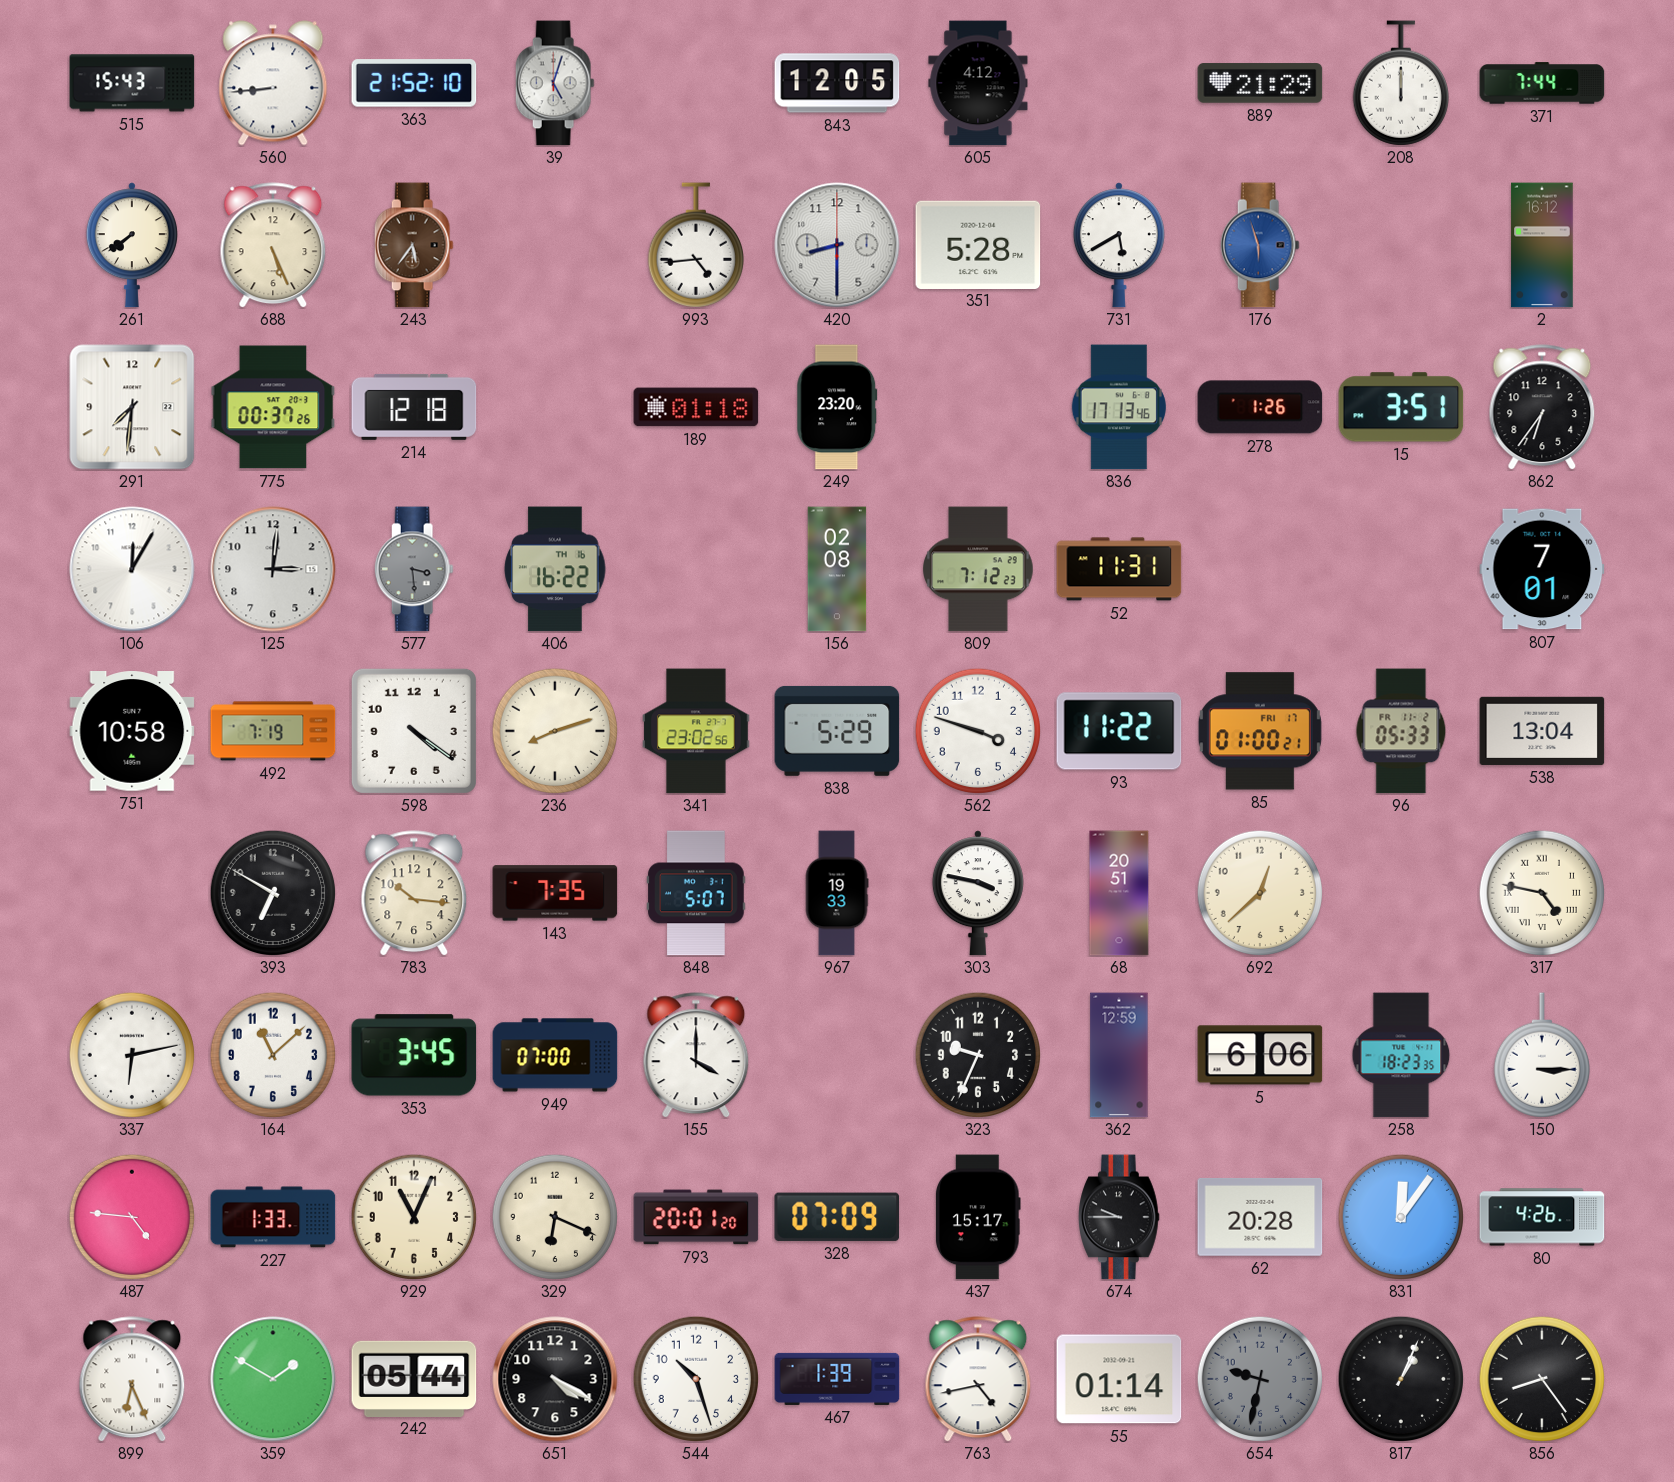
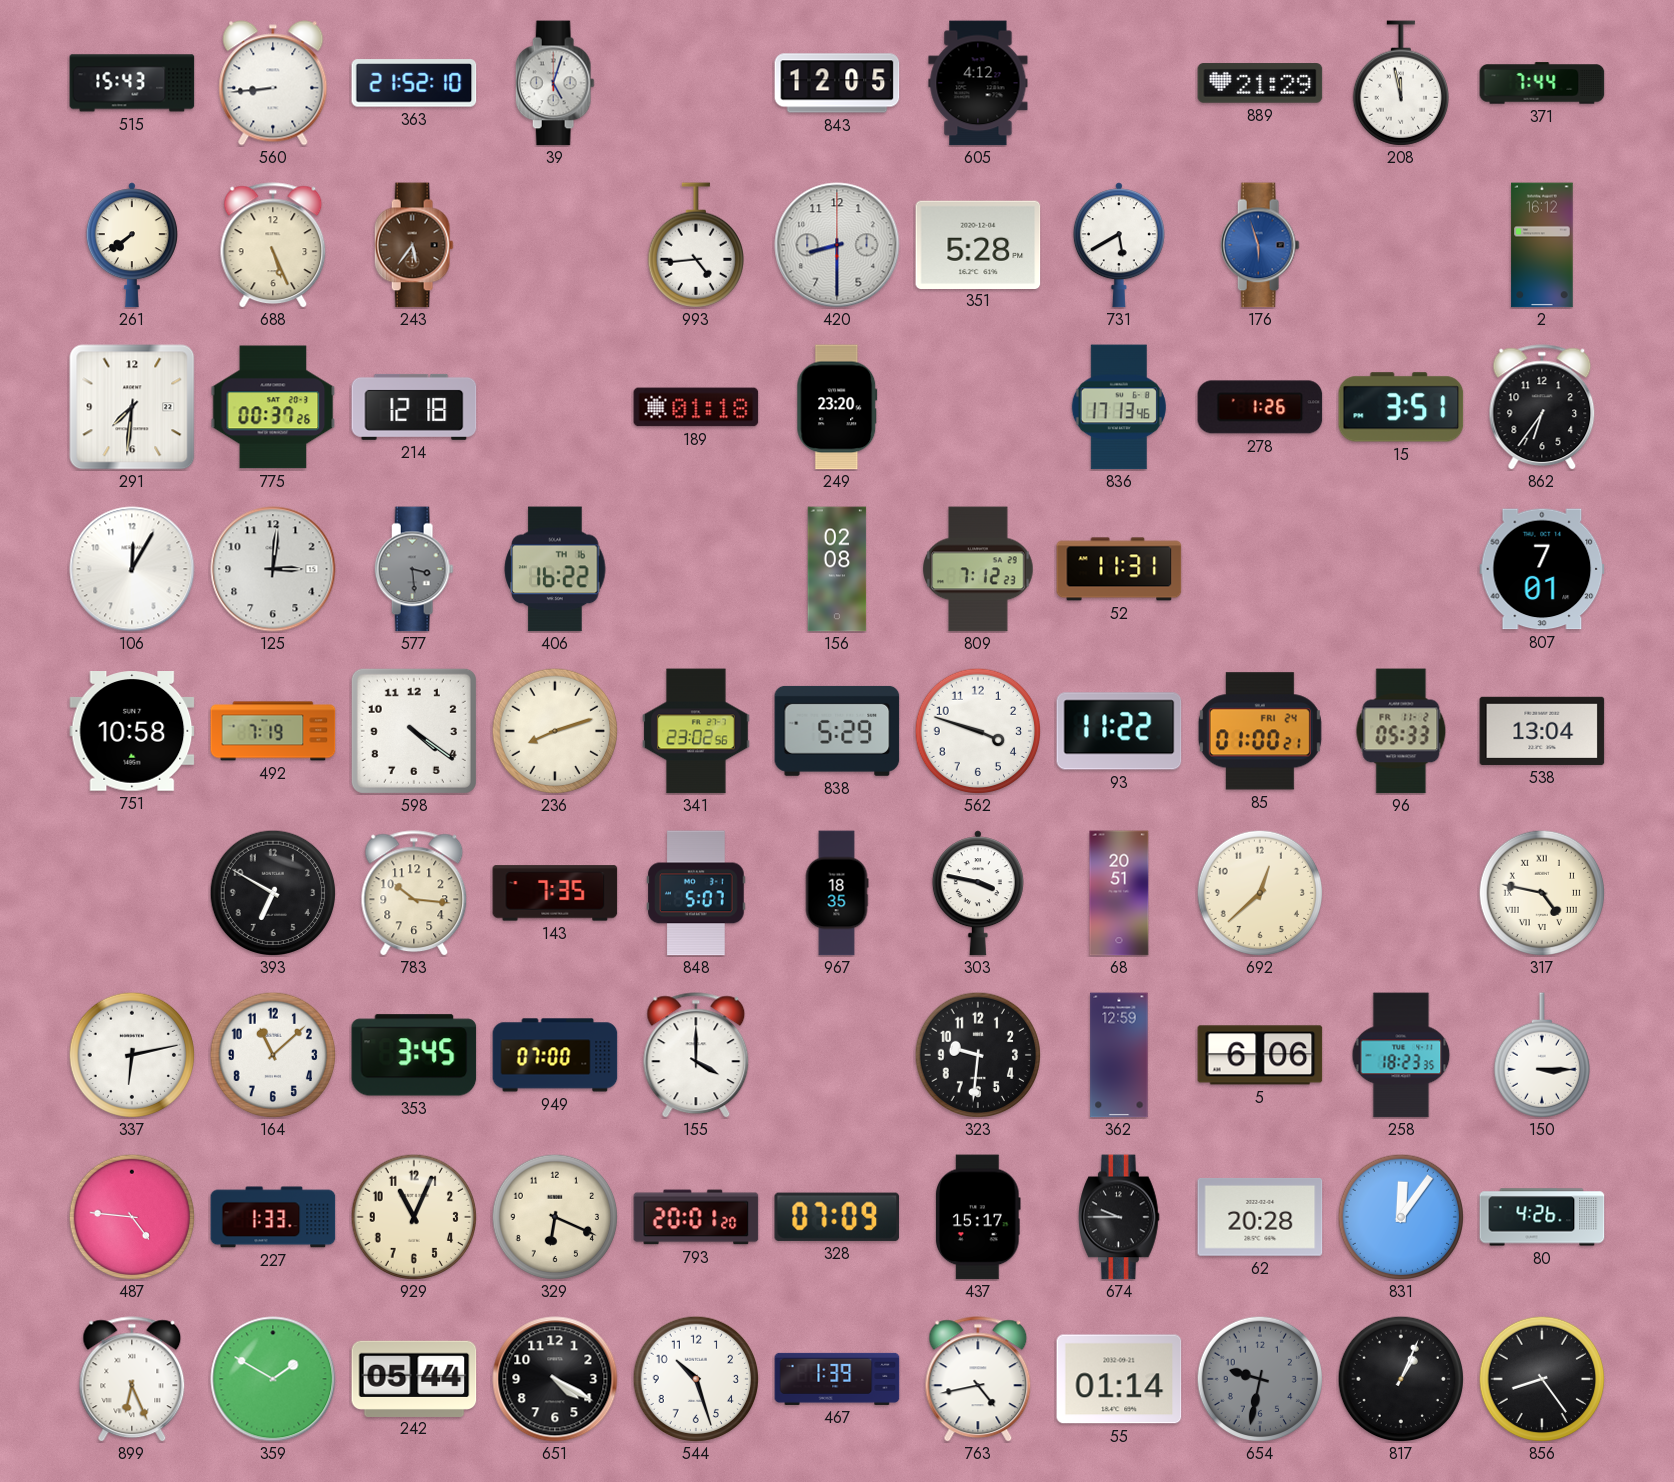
208: 12:00 -> 11:58
85 date: FRI 17 -> FRI 24
967: 19:33 -> 18:35
323: 9:34 -> 9:31
